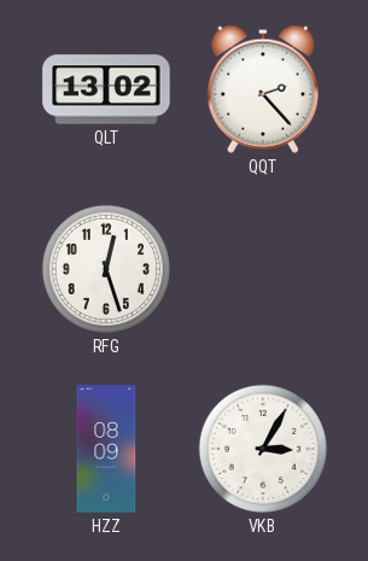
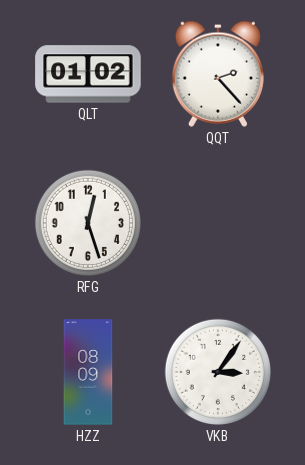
QLT: 13:02 -> 01:02
VKB: 3:05 -> 3:06
